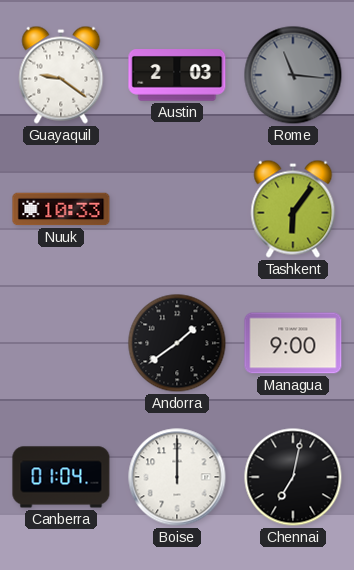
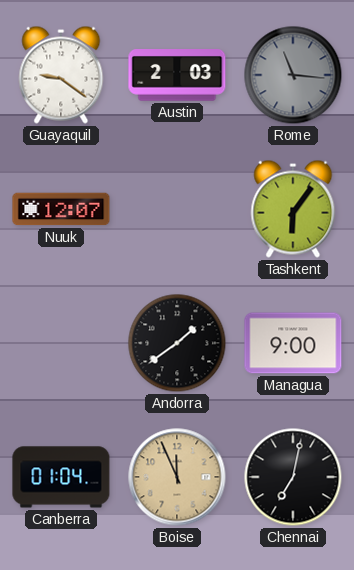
Nuuk: 10:33 -> 12:07
Boise: 12:00 -> 11:56
Boise dial: white -> champagne
